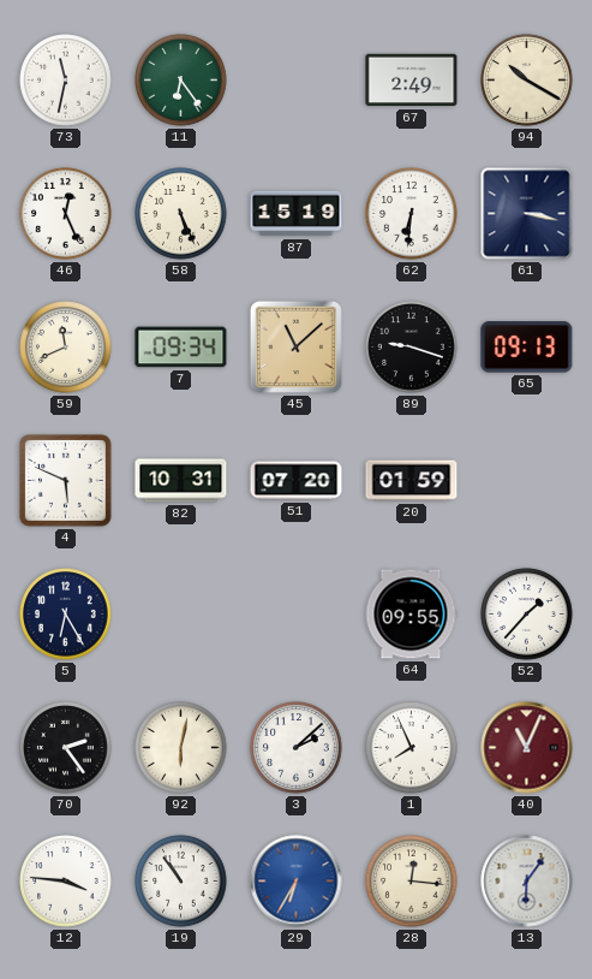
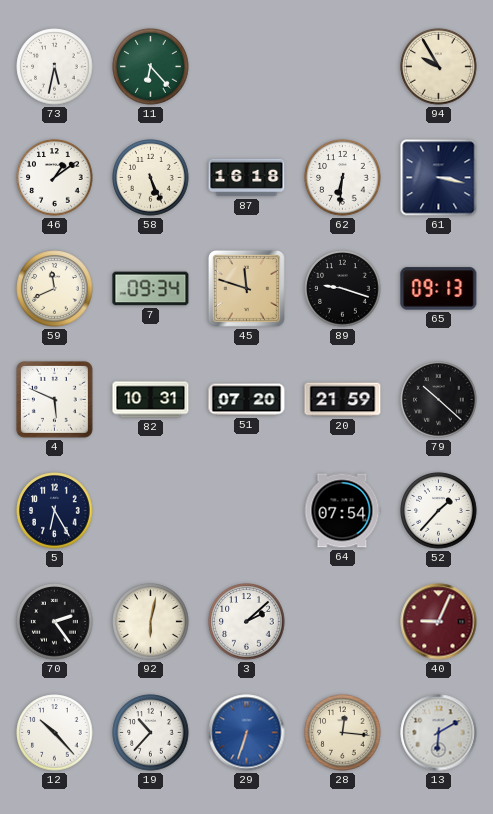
73: 11:32 -> 5:32
11: 6:24 -> 6:23
67: 2:49 -> none
94: 10:20 -> 9:55
46: 12:26 -> 1:09
87: 15:19 -> 16:18
45: 11:08 -> 11:48
20: 01:59 -> 21:59
79: none -> 10:22
64: 09:55 -> 07:54
1: 7:56 -> none
40: 11:04 -> 9:04
12: 3:46 -> 10:23
19: 10:54 -> 10:37
29: 6:35 -> 6:33
13: 6:06 -> 6:10
